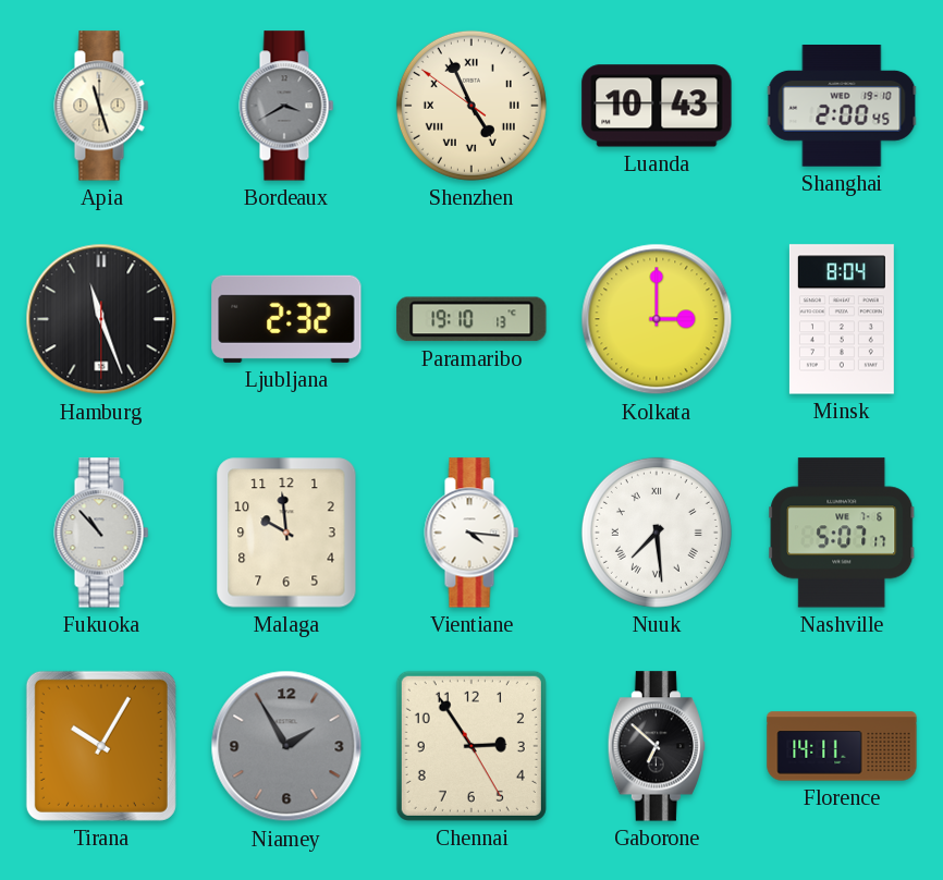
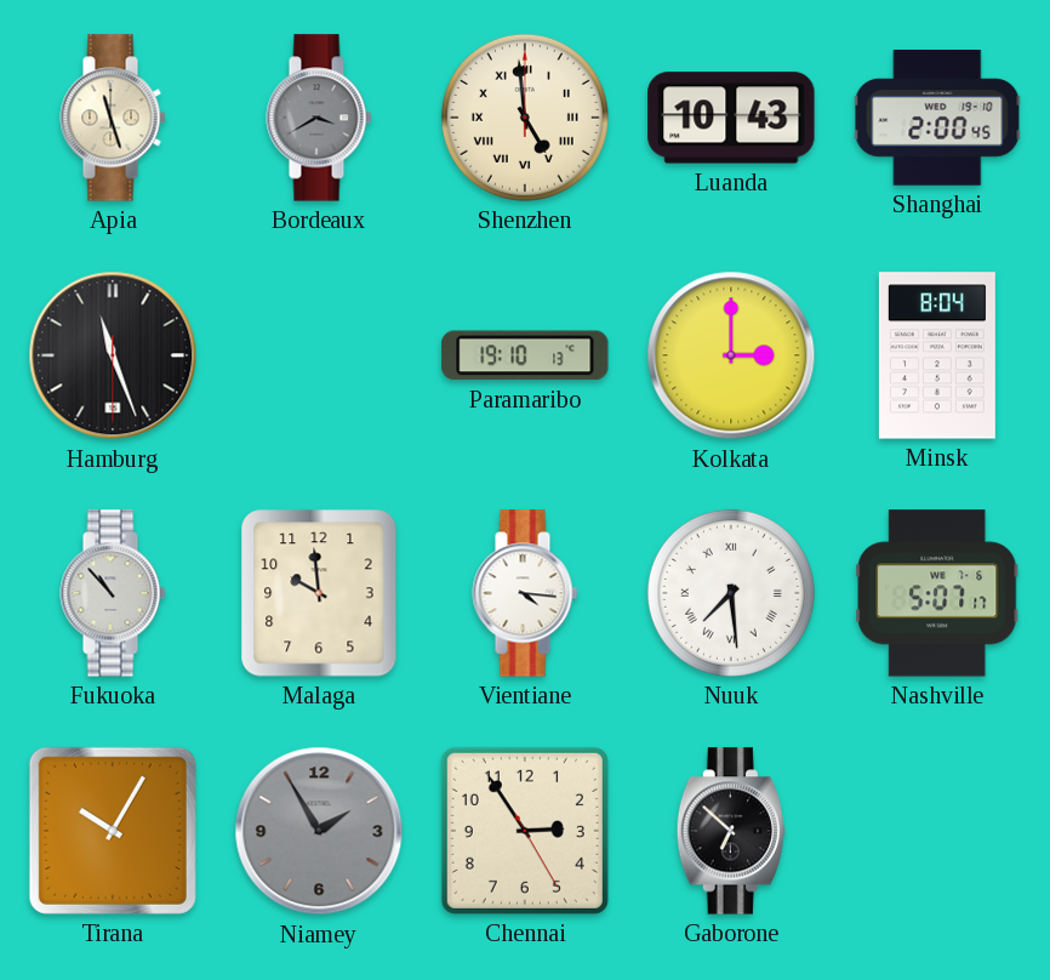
Shenzhen: 4:55 -> 4:59
Ljubljana: 2:32 -> none
Florence: 14:11 -> none
